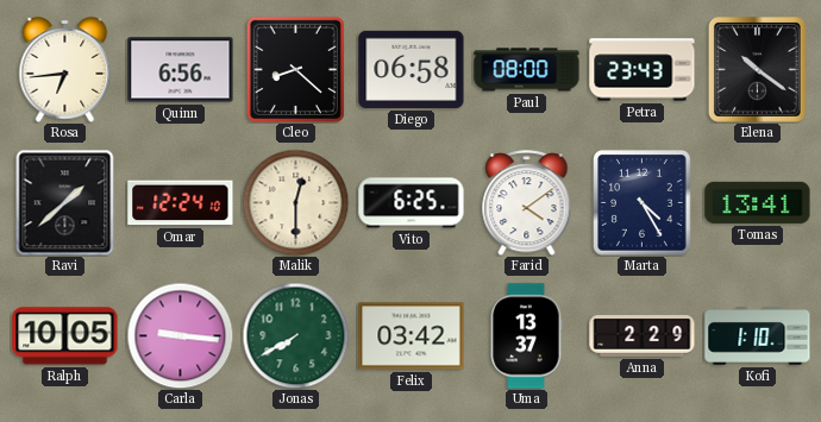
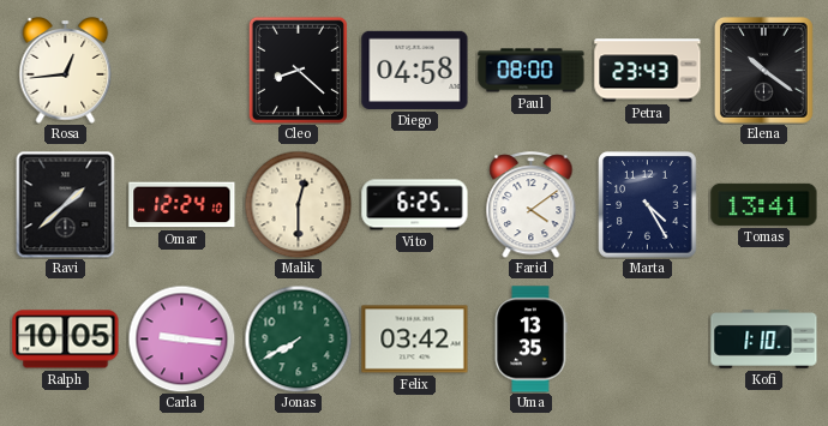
Rosa: 6:44 -> 12:44
Quinn: 6:56 -> none
Diego: 06:58 -> 04:58
Uma: 13:37 -> 13:35
Anna: 2:29 -> none
